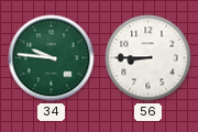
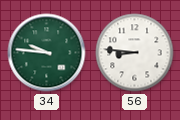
56: 8:45 -> 8:46
